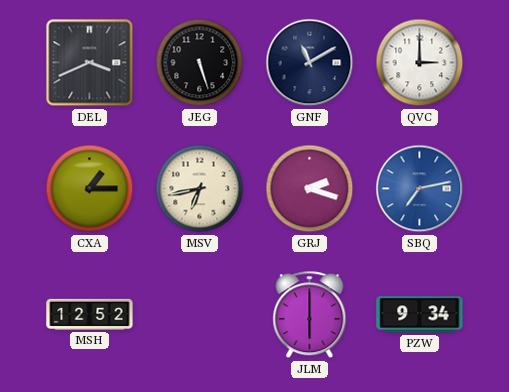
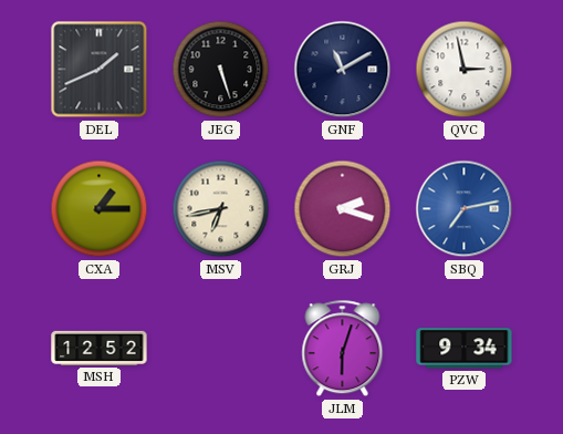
DEL: 3:41 -> 1:41
QVC: 3:00 -> 2:58
JLM: 6:00 -> 6:03
